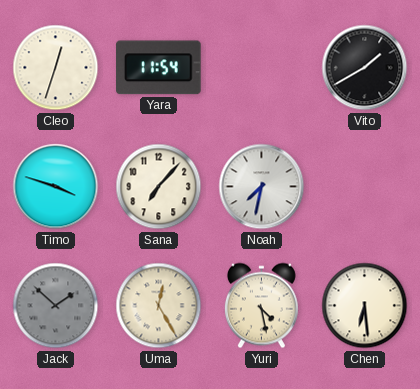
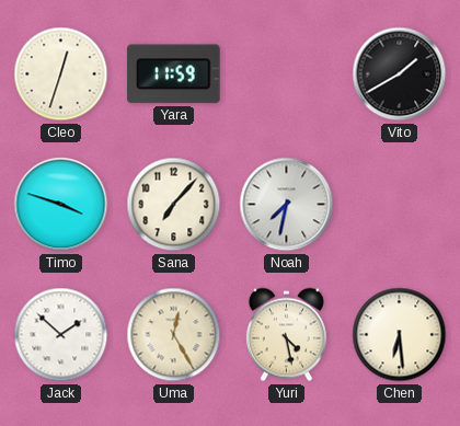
Yara: 11:54 -> 11:59
Jack dial: grey -> white
